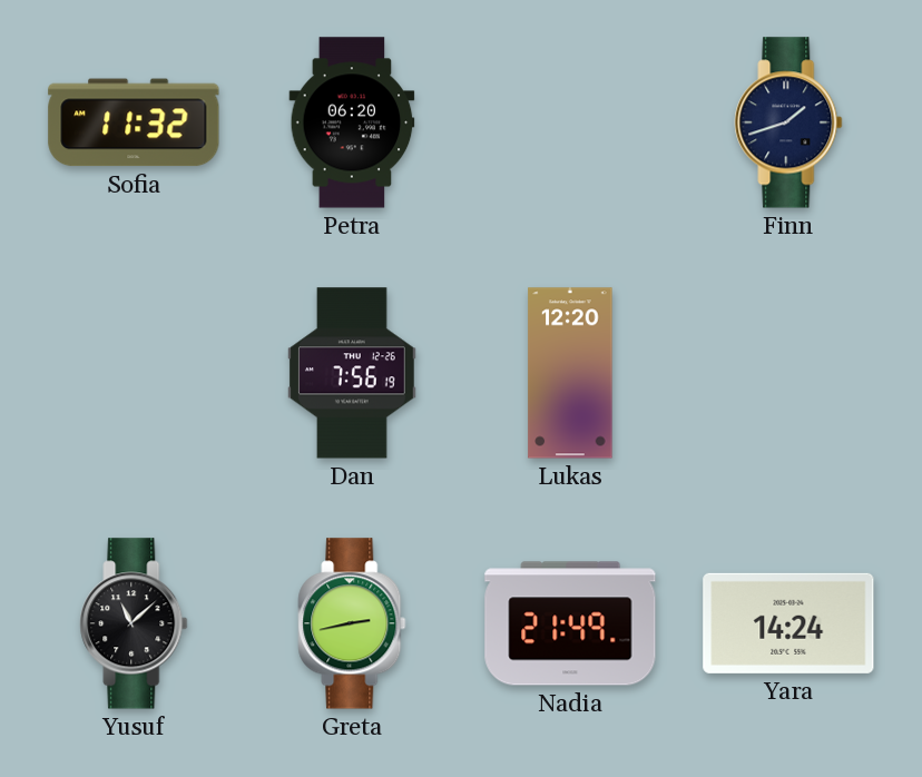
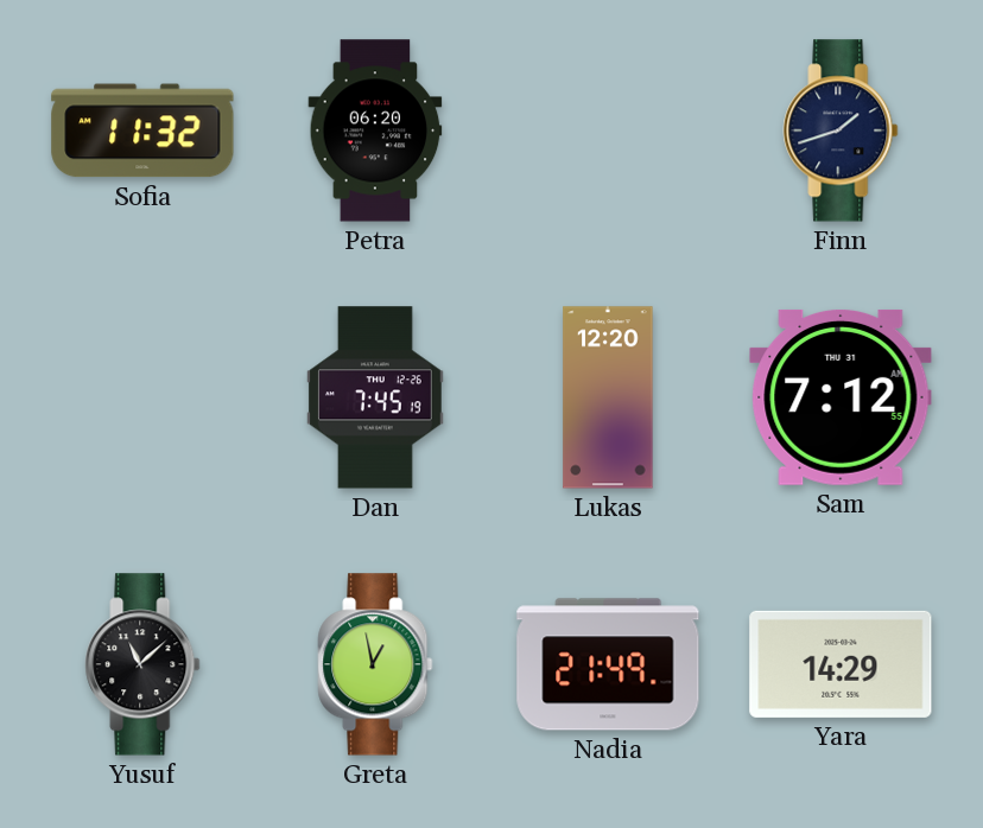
Dan: 7:56 -> 7:45
Sam: none -> 7:12
Greta: 2:43 -> 12:58
Yara: 14:24 -> 14:29
